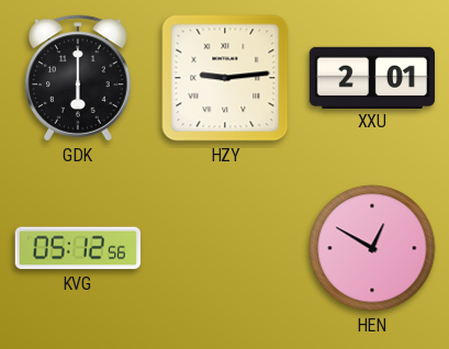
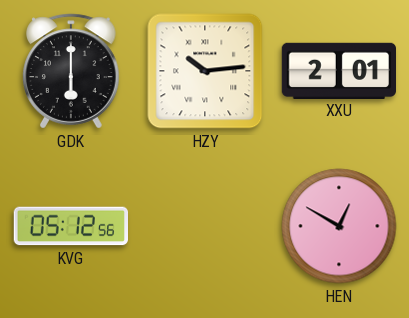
HZY: 9:14 -> 10:14
